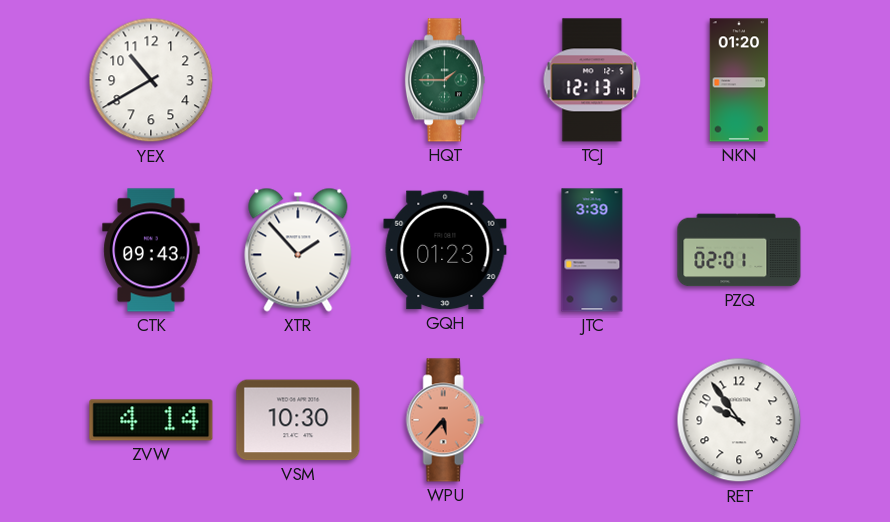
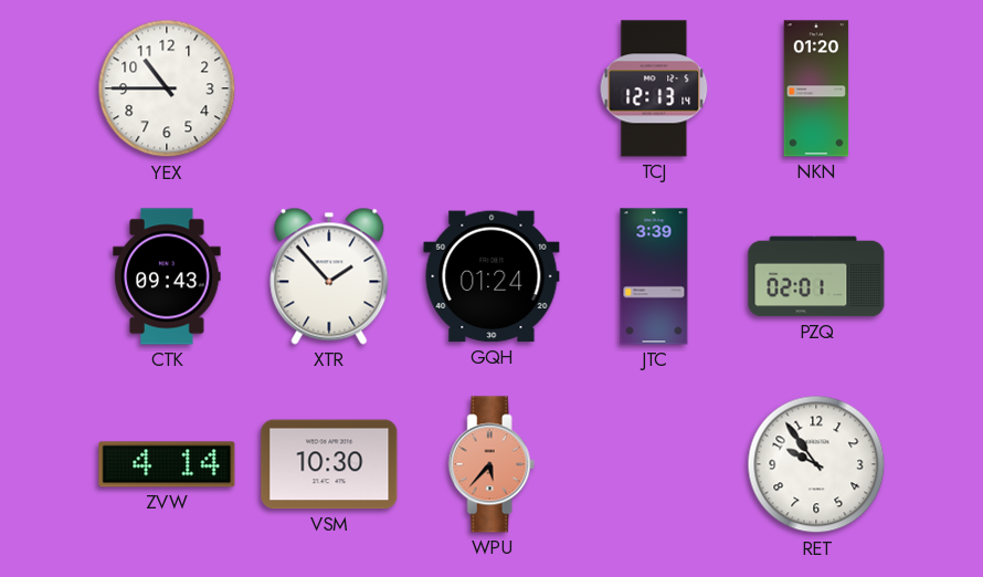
YEX: 10:40 -> 10:45
HQT: 1:45 -> none
GQH: 01:23 -> 01:24
